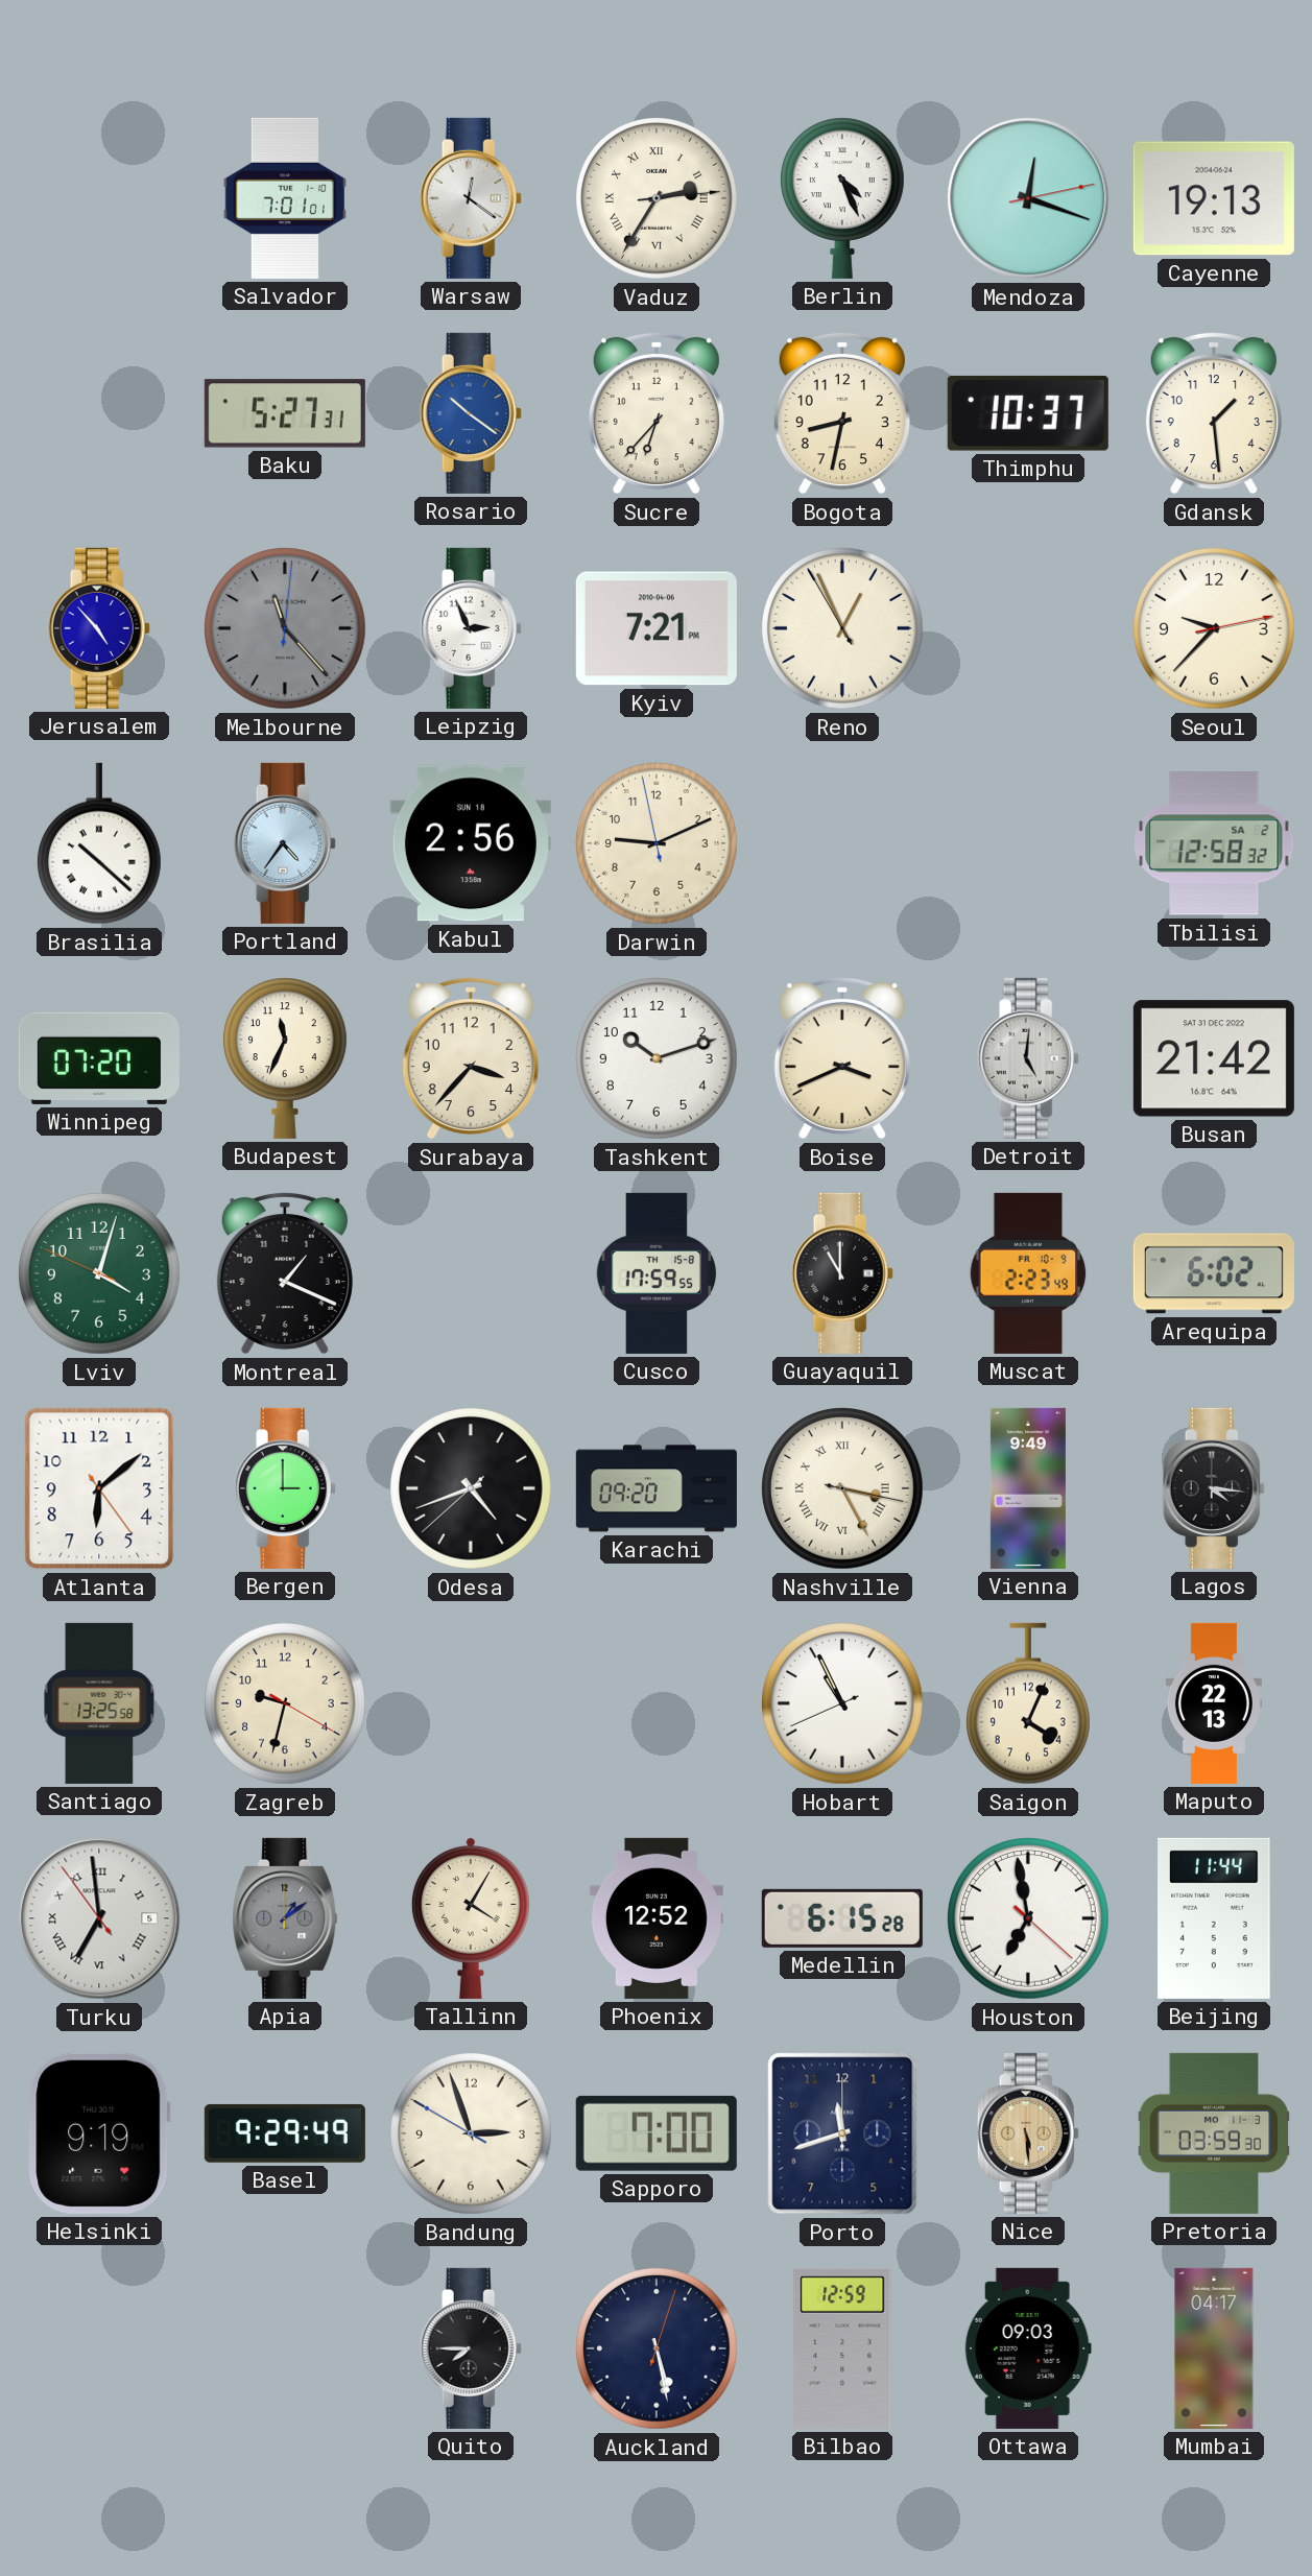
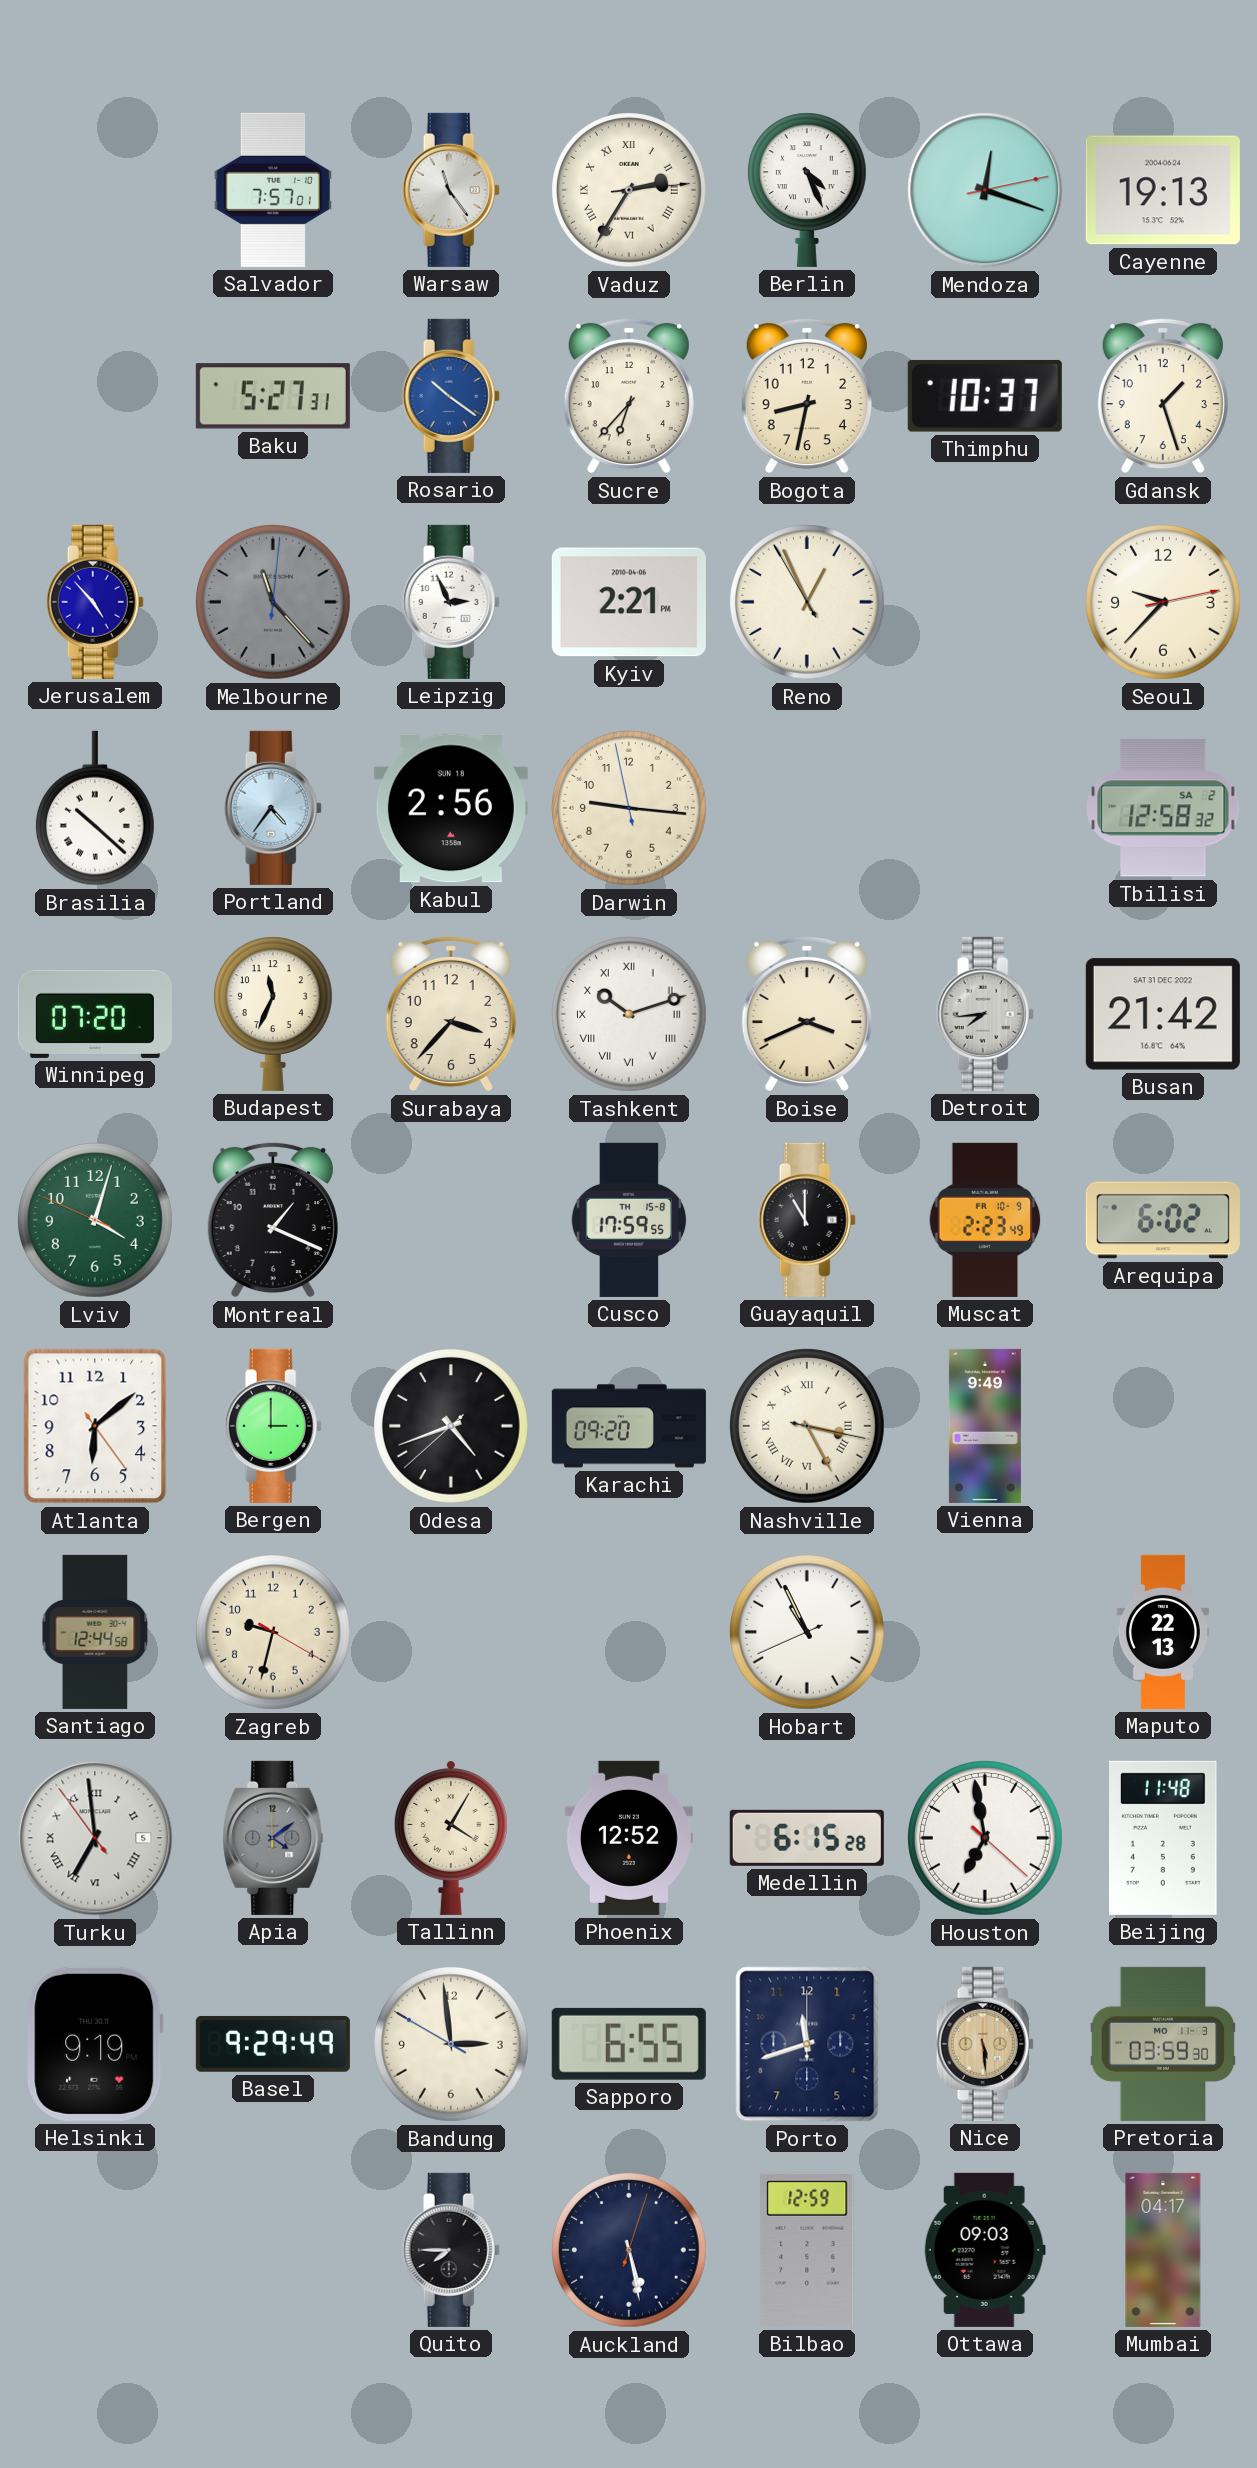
Salvador: 7:01 -> 7:57
Warsaw: 12:21 -> 11:24
Gdansk: 1:29 -> 1:27
Kyiv: 7:21 -> 2:21
Darwin: 9:10 -> 9:15
Tashkent numerals: Arabic -> Roman
Detroit: 5:01 -> 7:44
Lagos: 4:16 -> none
Santiago: 13:25 -> 12:44
Saigon: 4:04 -> none
Apia: 1:09 -> 4:09
Beijing: 11:44 -> 11:48
Bandung: 2:56 -> 2:58
Sapporo: 7:00 -> 6:55
